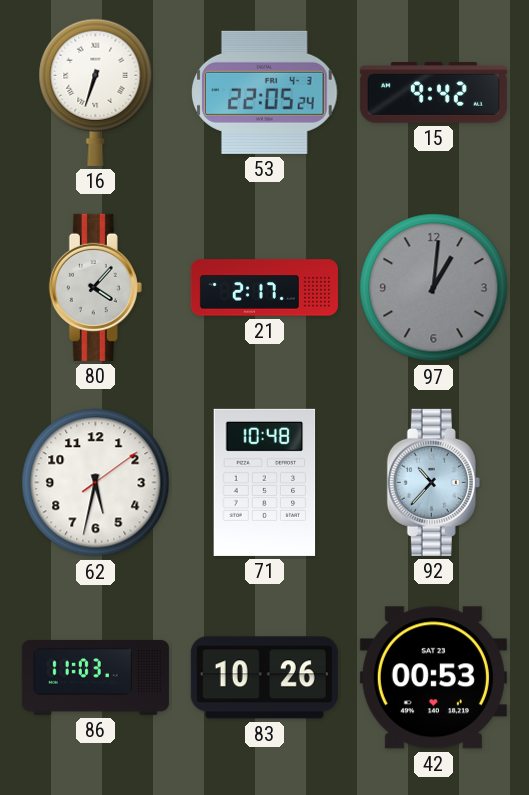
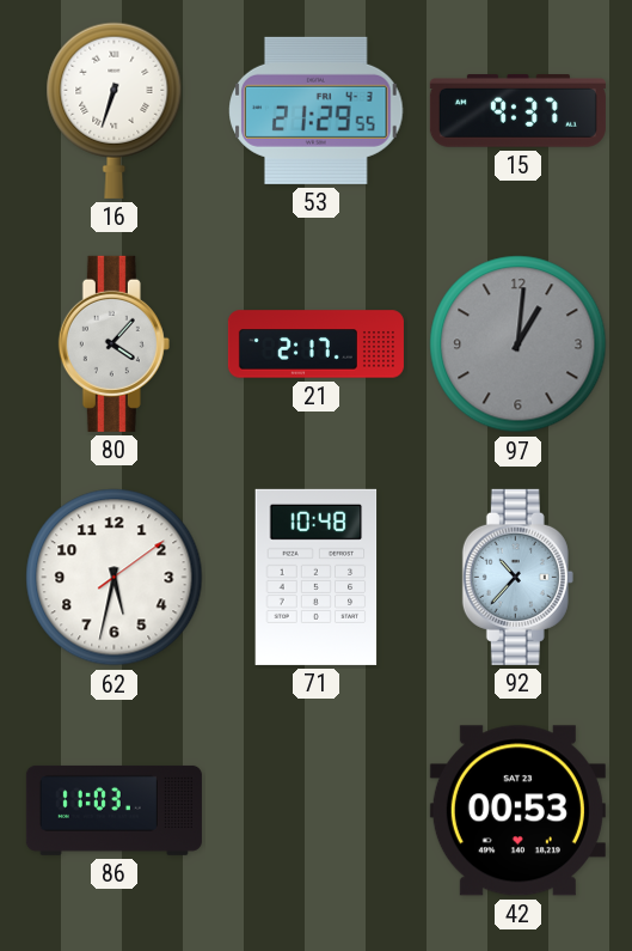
53: 22:05 -> 21:29
15: 9:42 -> 9:37
83: 10:26 -> none
